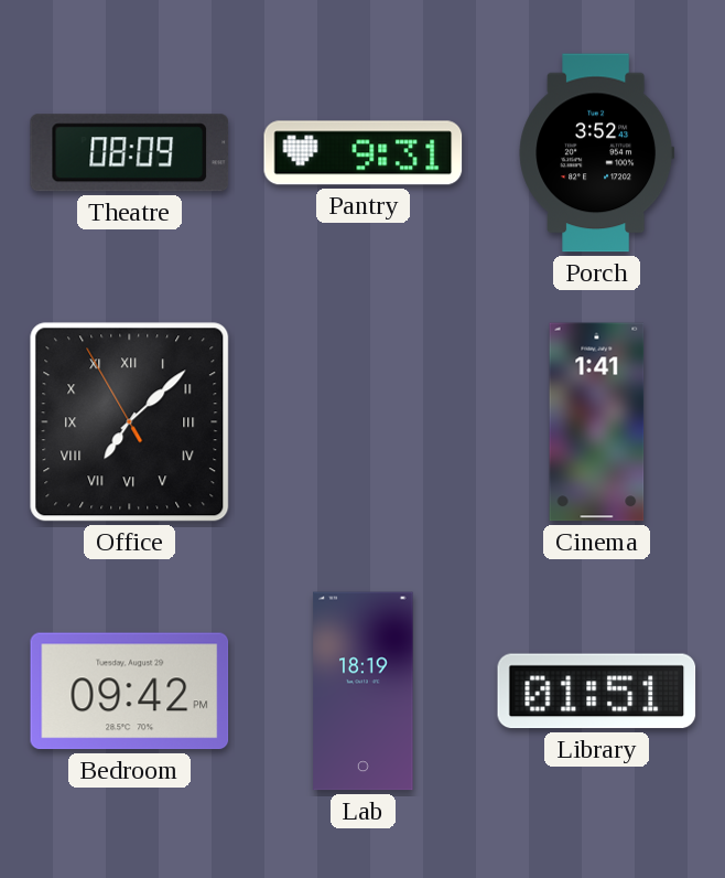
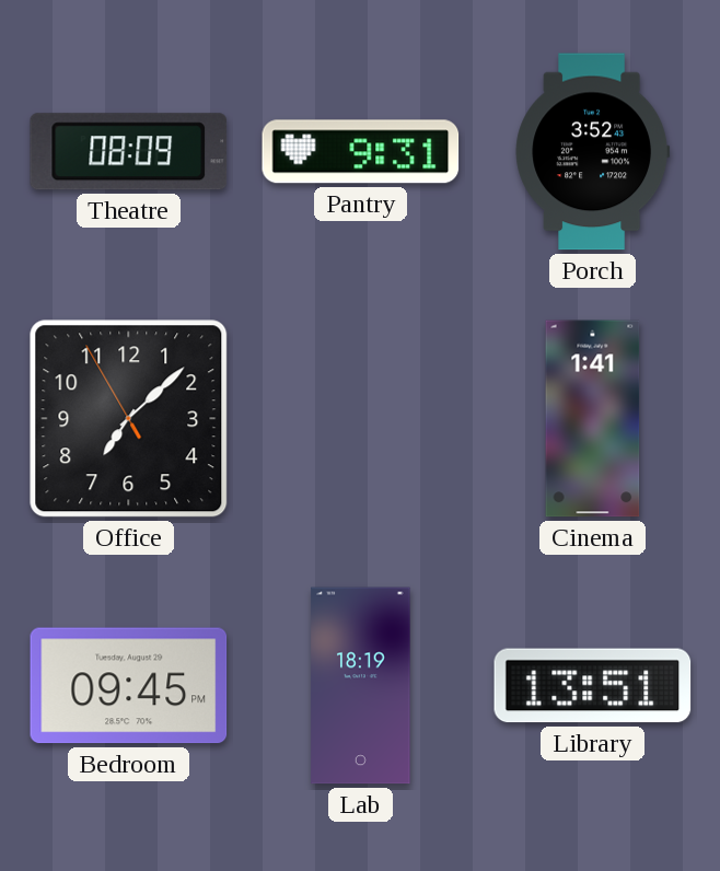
Office numerals: Roman -> Arabic
Bedroom: 09:42 -> 09:45
Library: 01:51 -> 13:51
